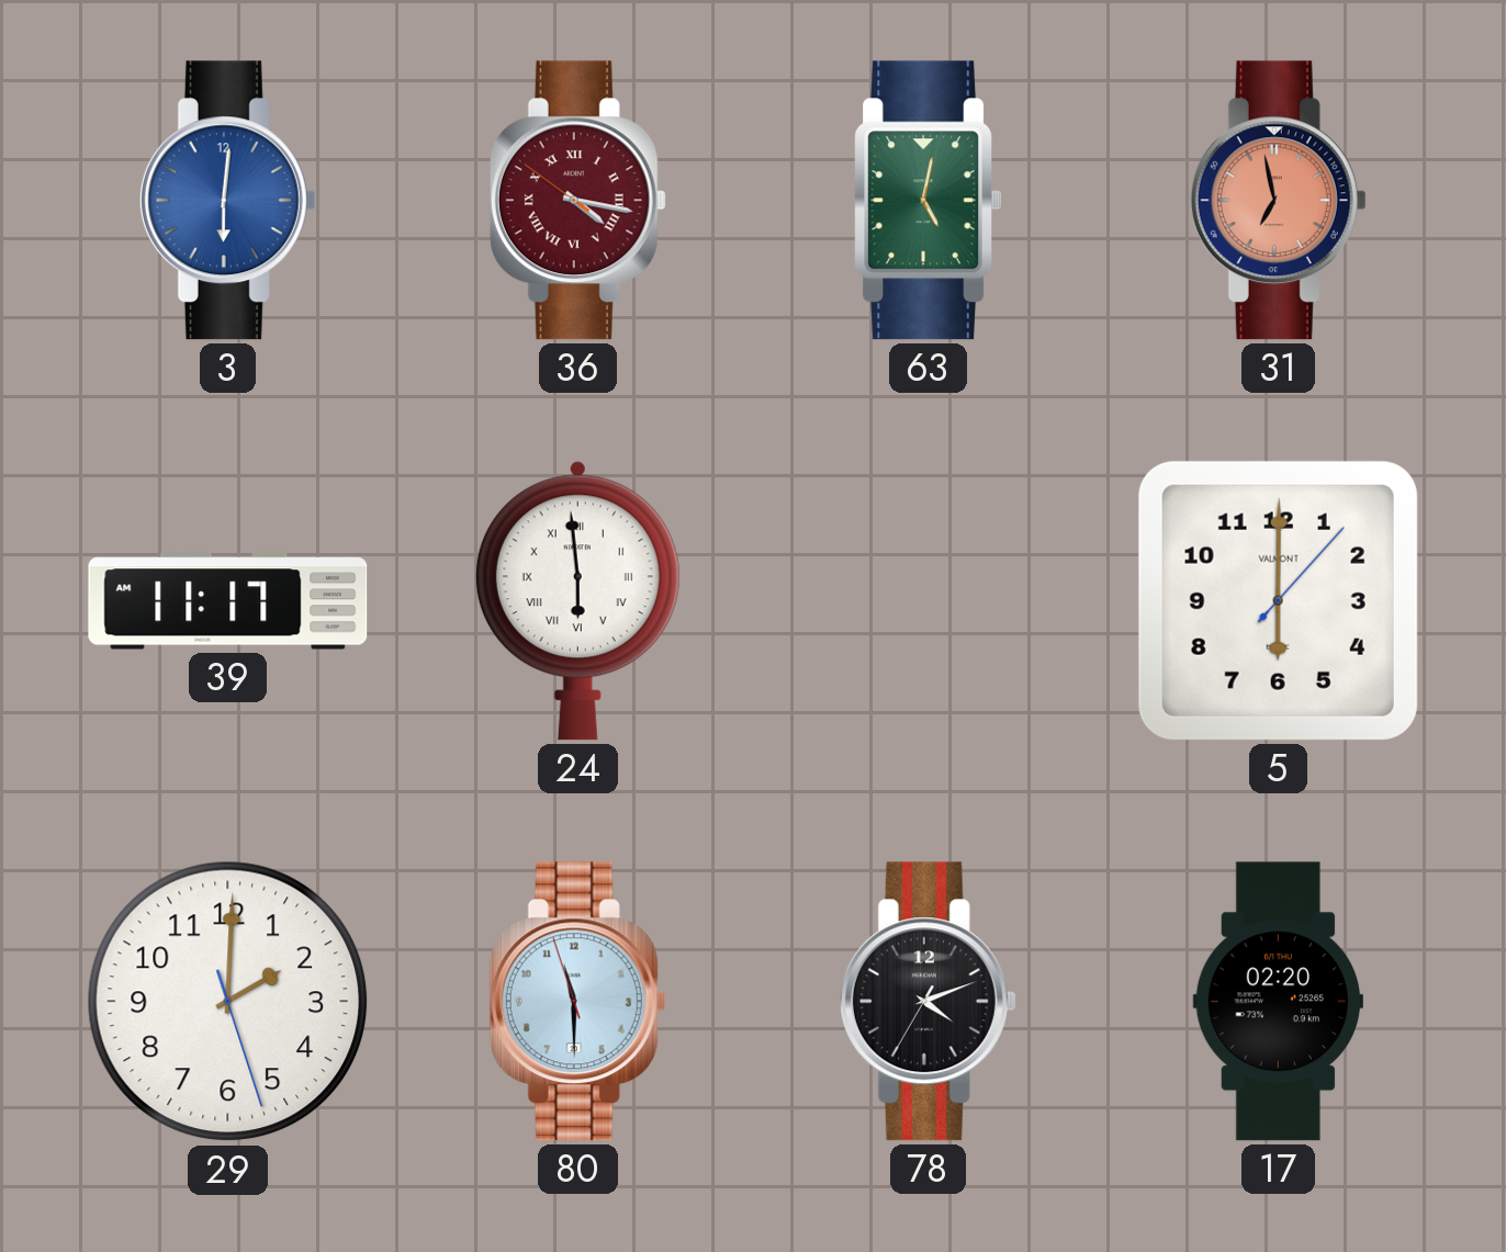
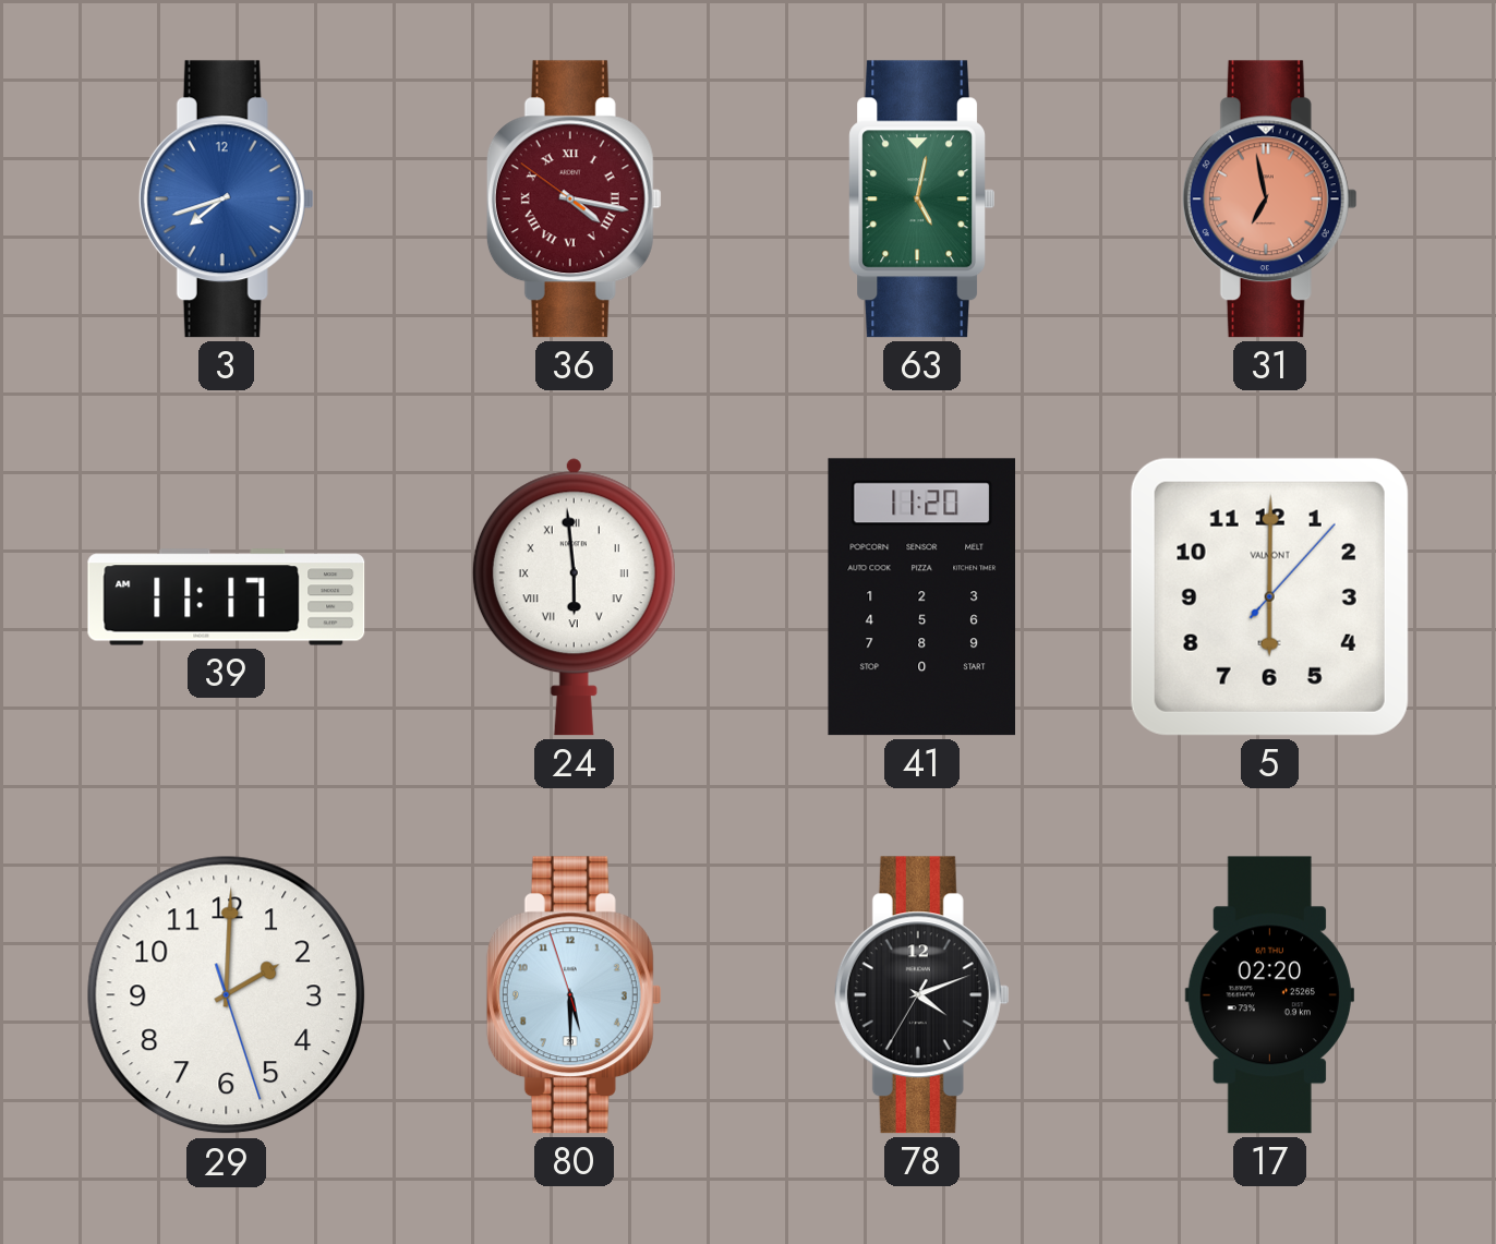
3: 6:01 -> 7:42
41: none -> 11:20
80: 11:29 -> 5:29
